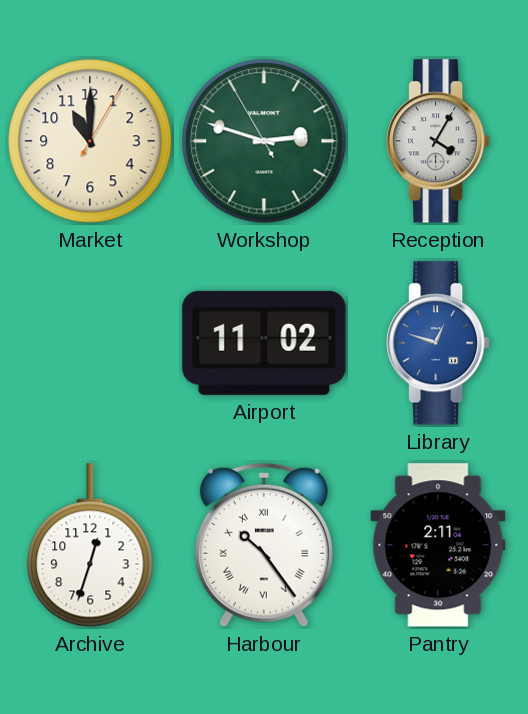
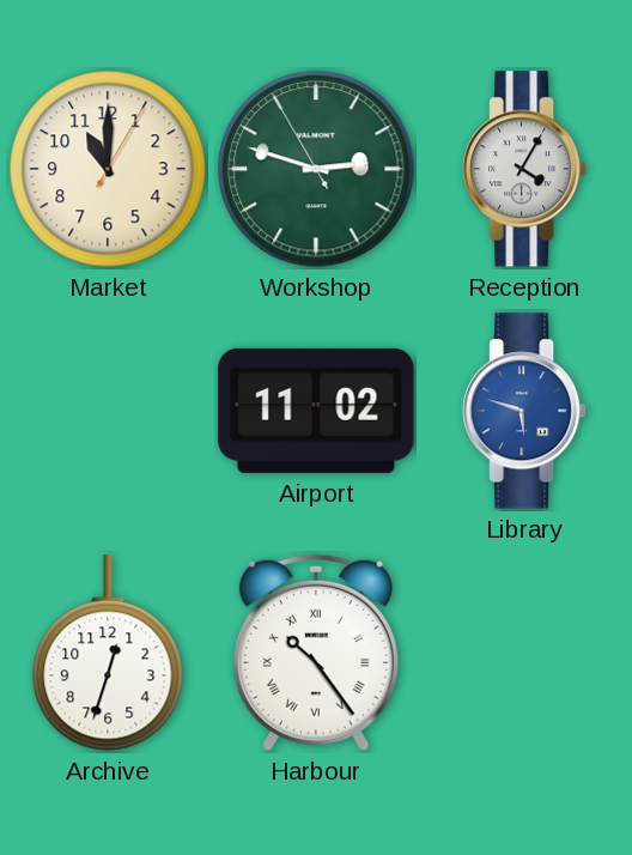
Library: 12:48 -> 5:48
Pantry: 2:11 -> none
